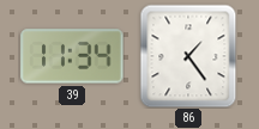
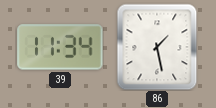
86: 1:24 -> 1:28
